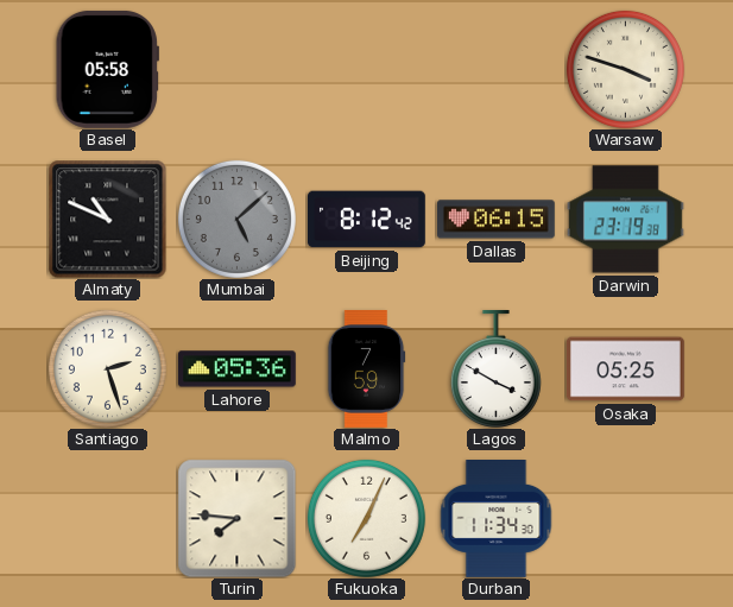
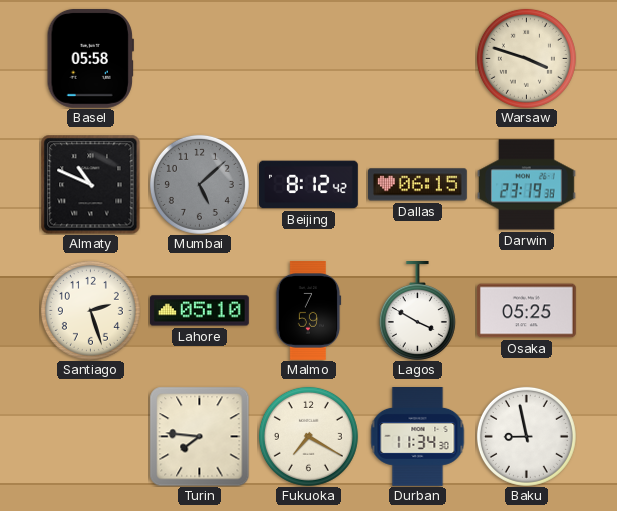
Lahore: 05:36 -> 05:10
Fukuoka: 7:04 -> 7:20
Baku: none -> 8:58
